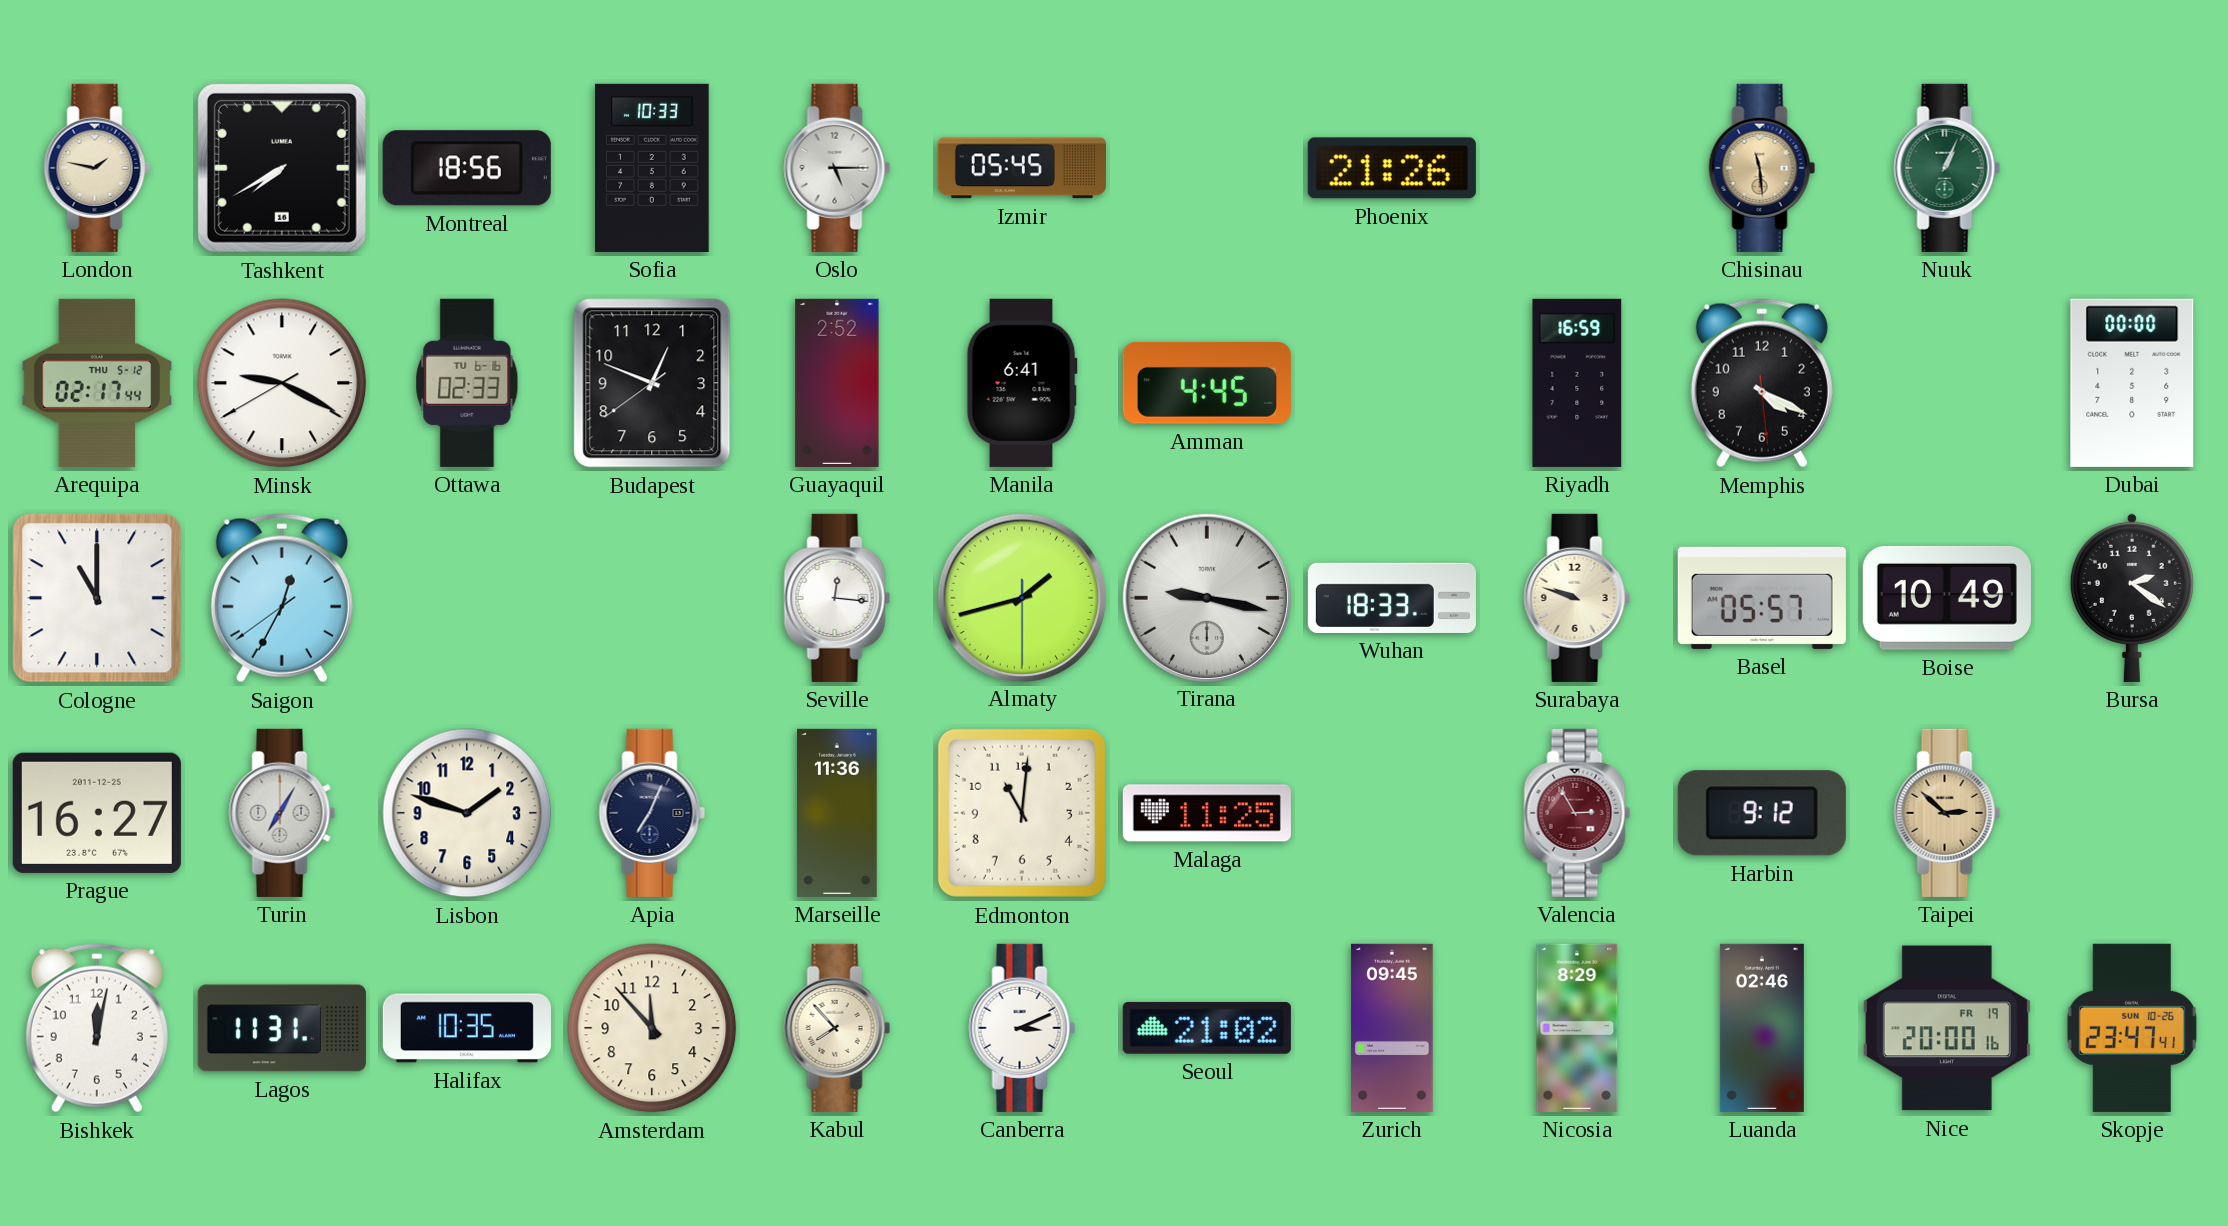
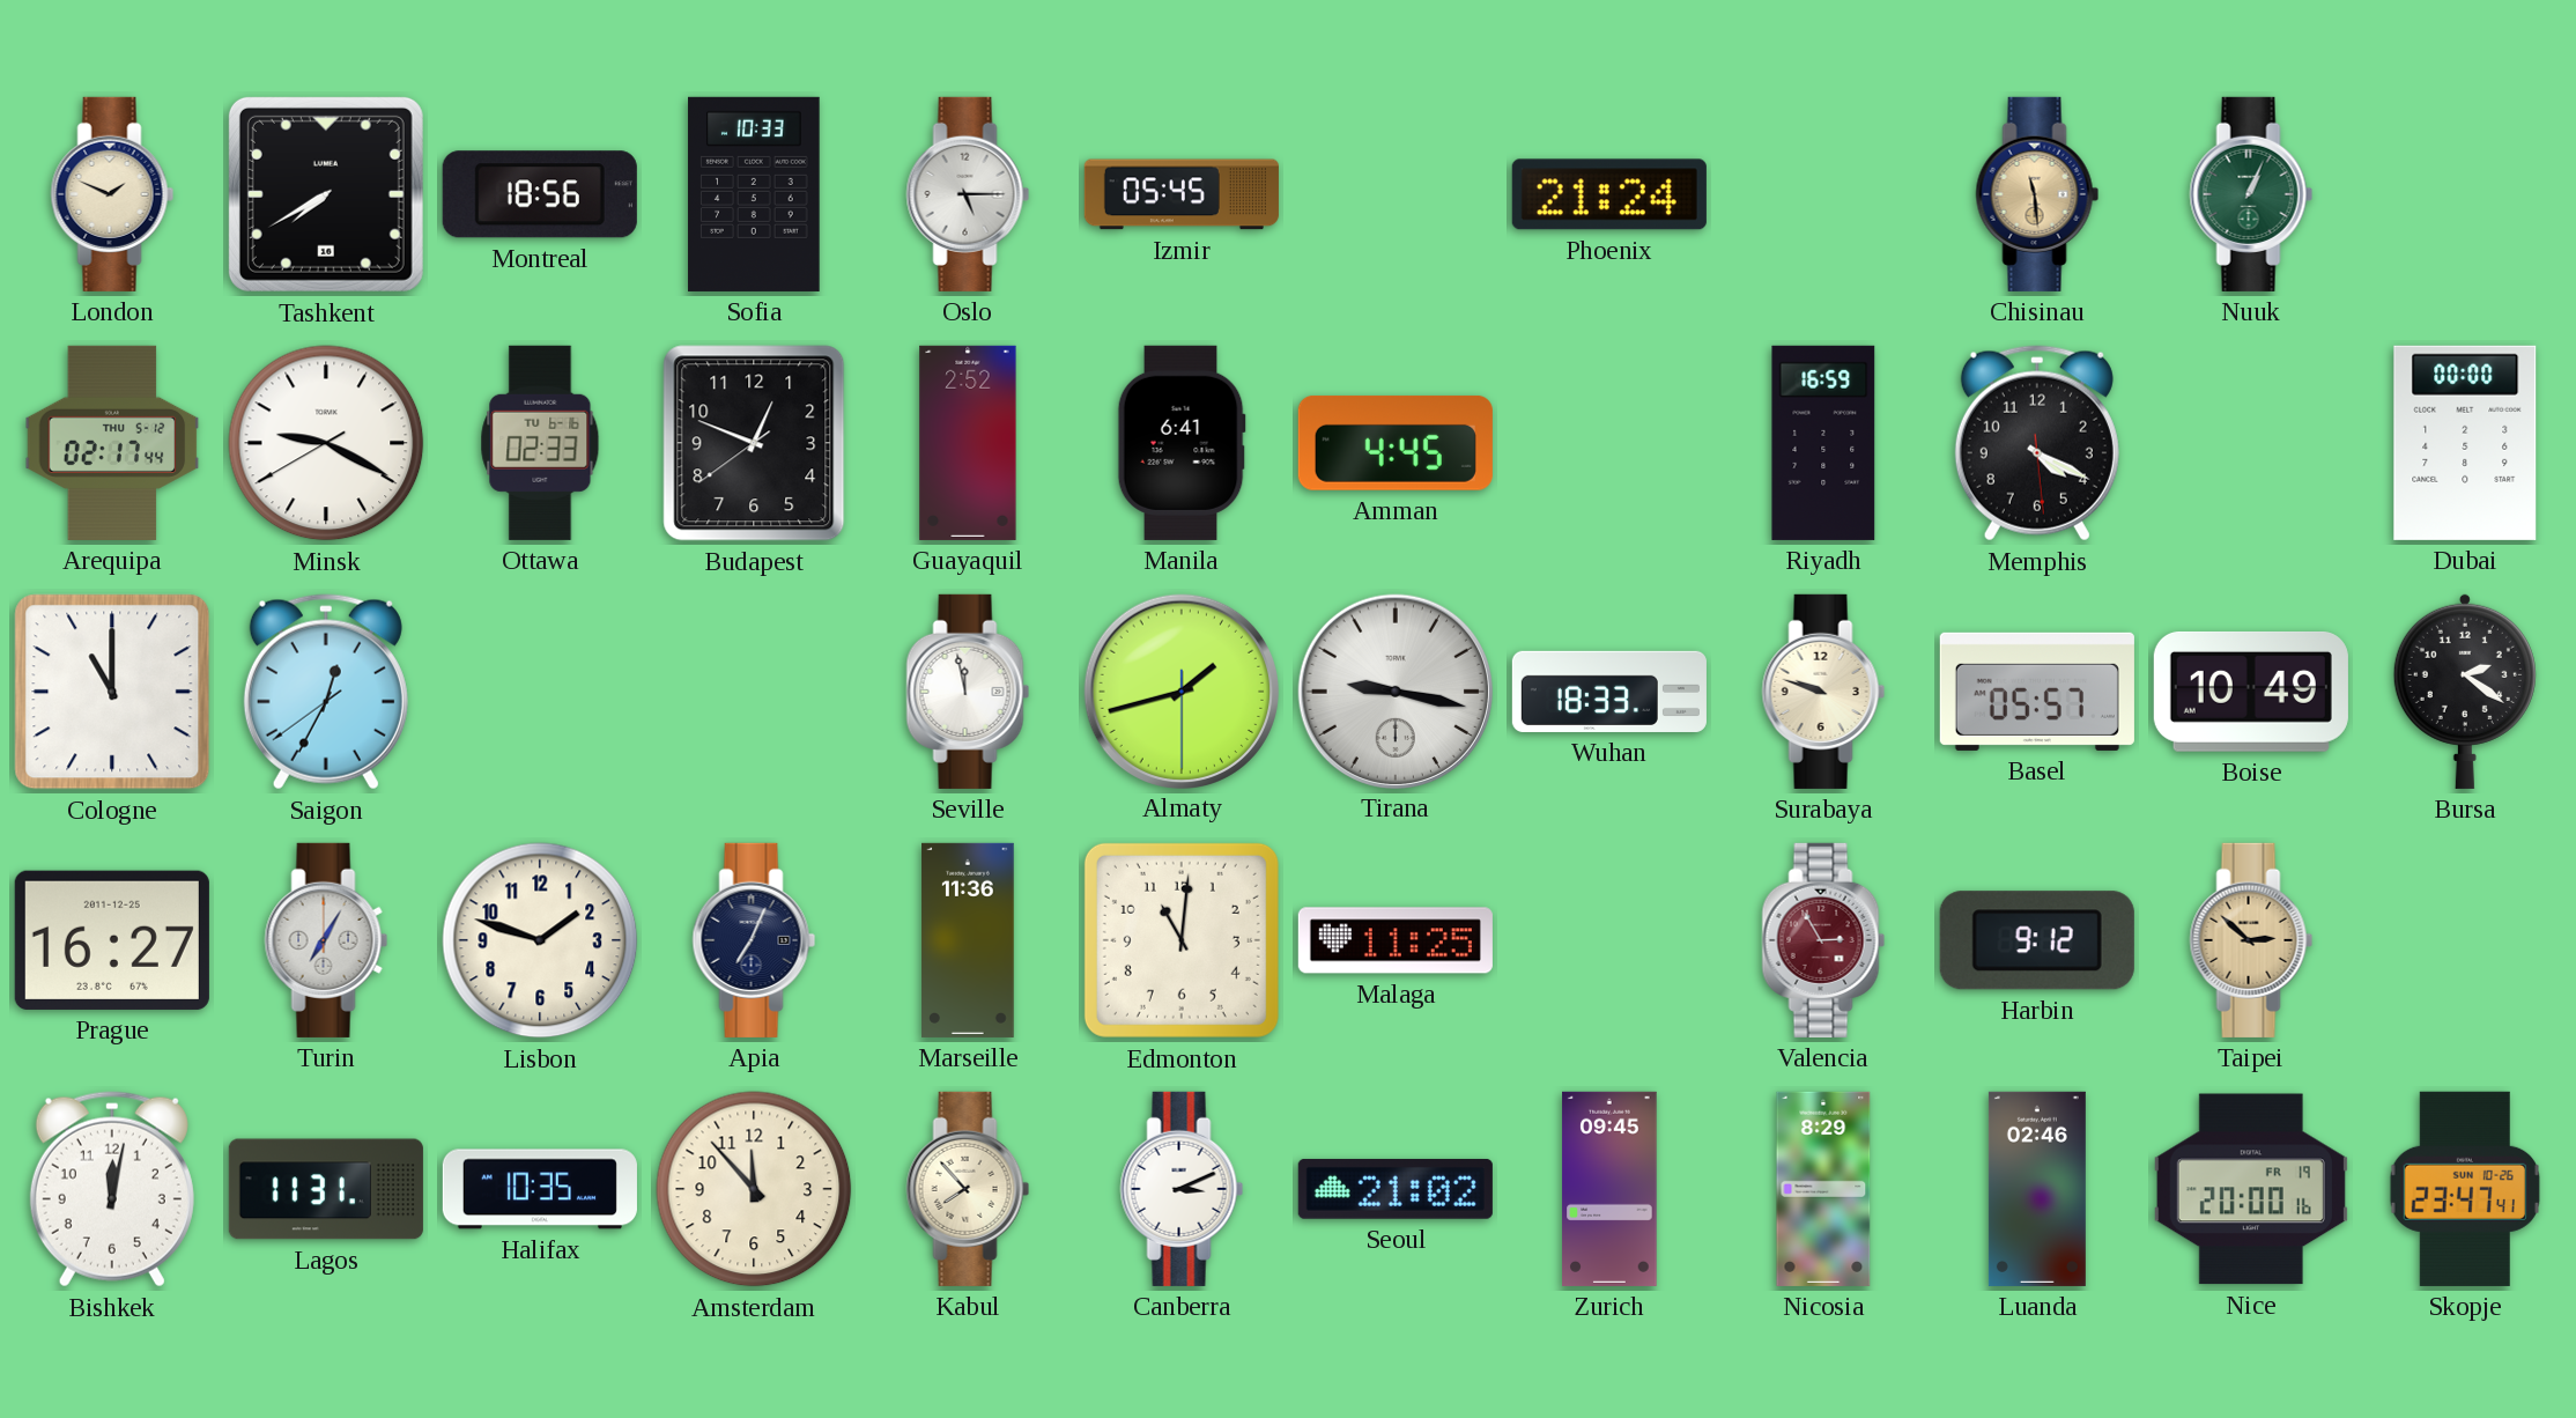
London: 1:47 -> 1:49
Phoenix: 21:26 -> 21:24
Seville: 12:16 -> 11:58
